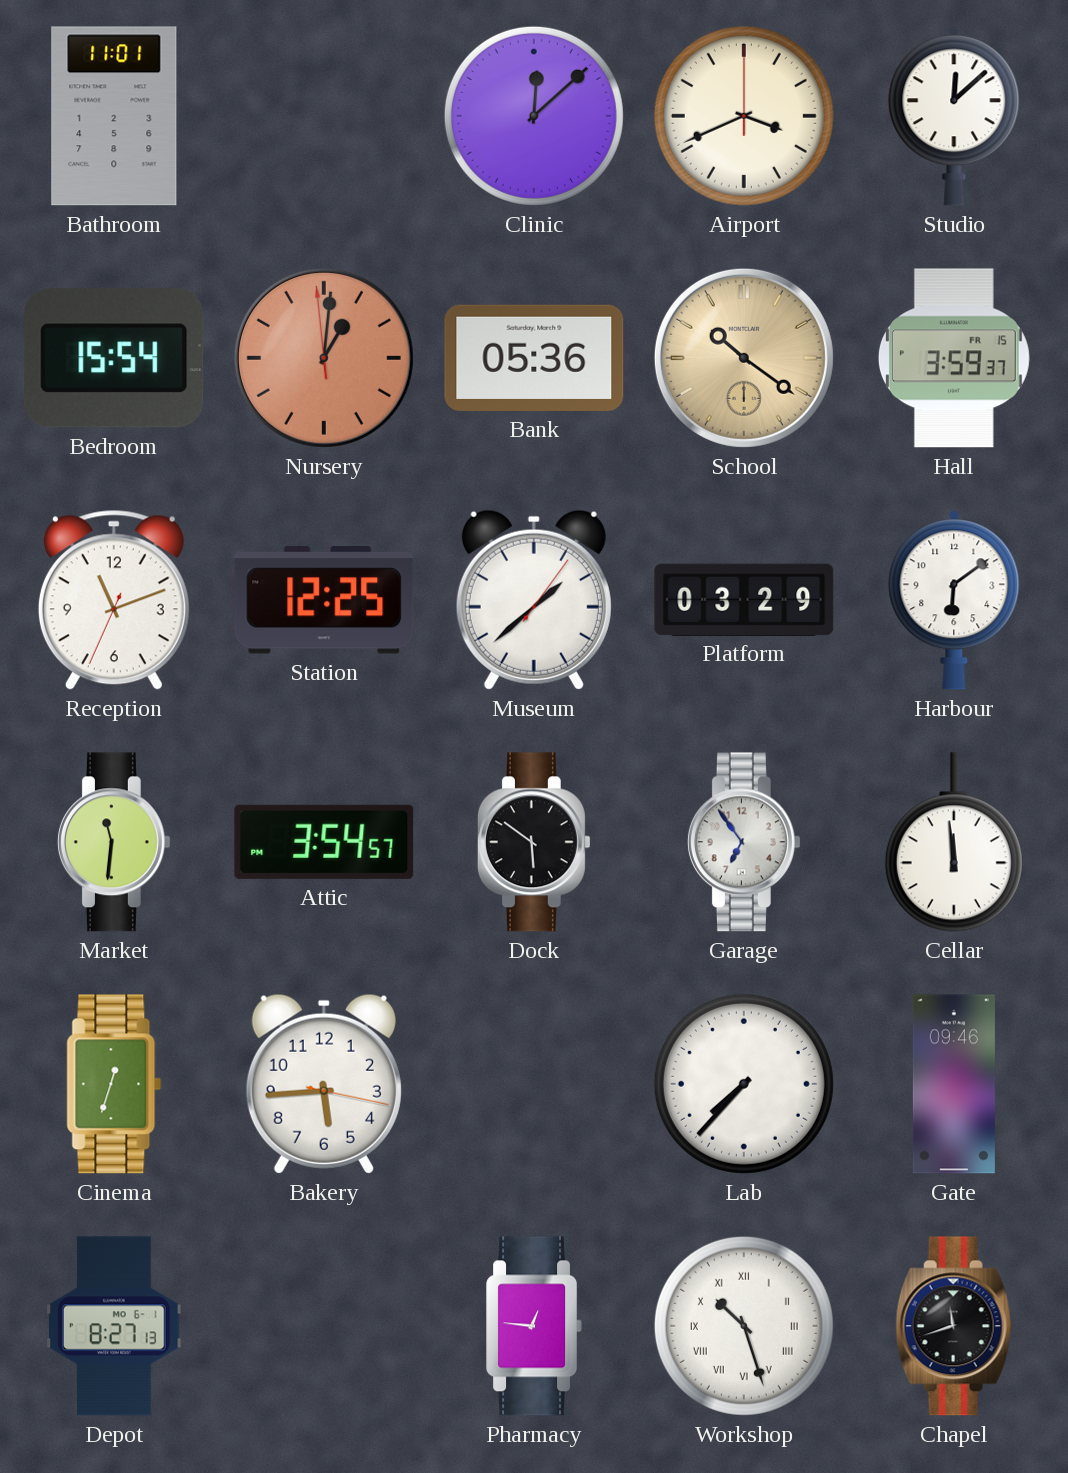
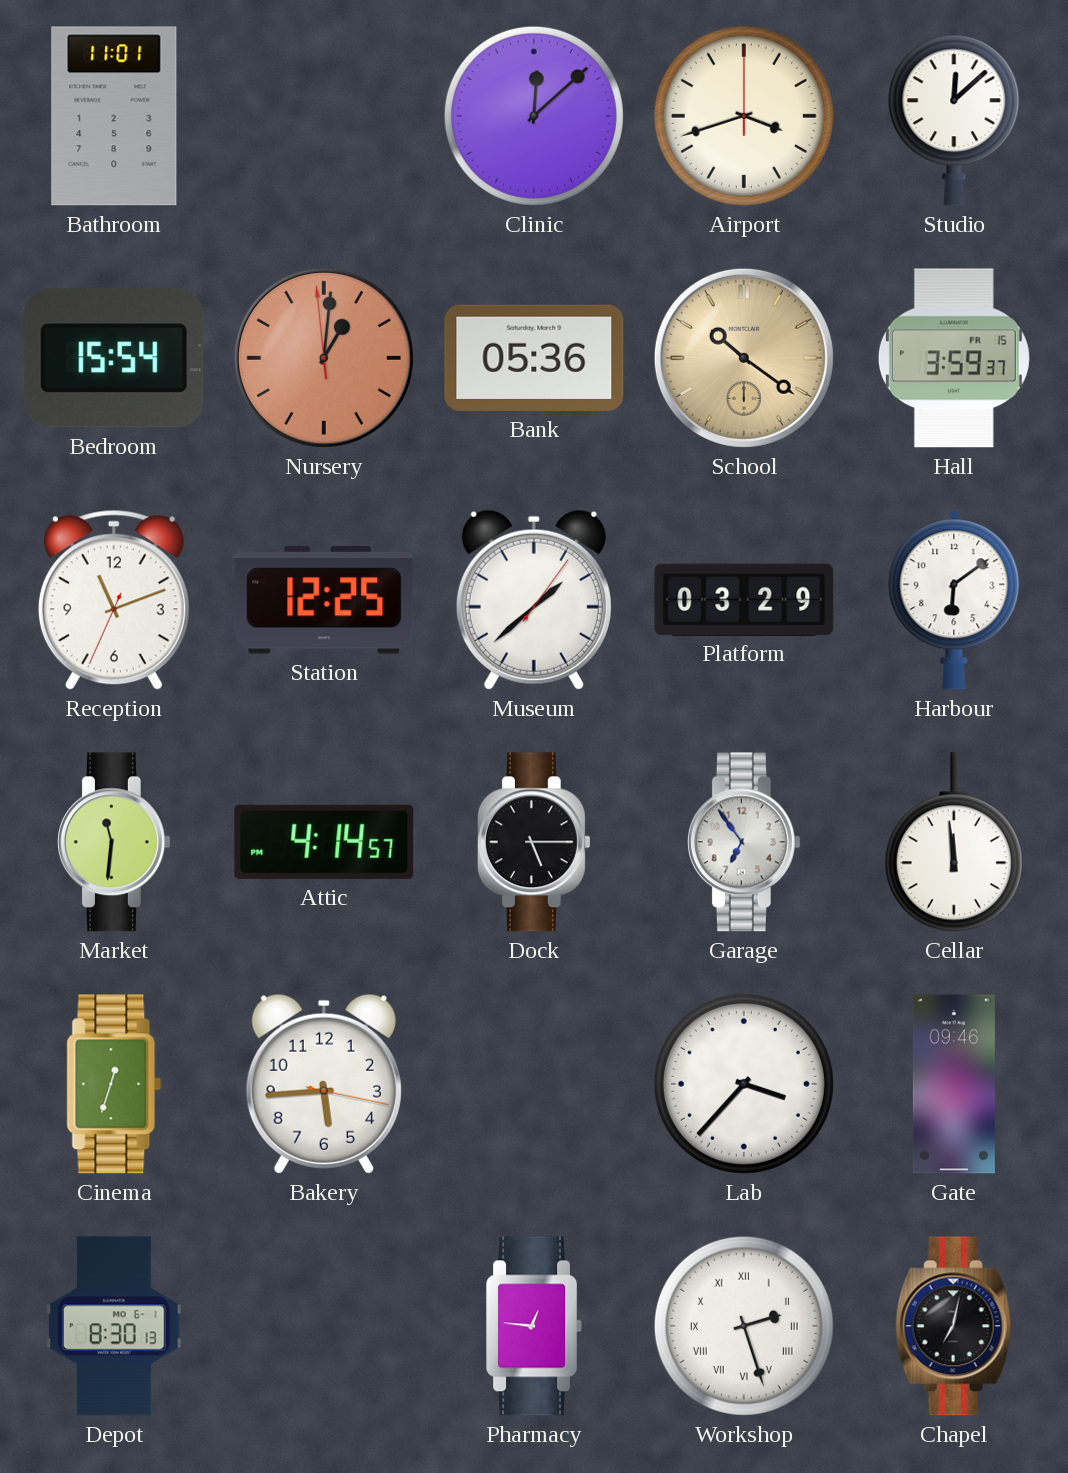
Airport: 3:41 -> 3:42
Attic: 3:54 -> 4:14
Dock: 5:51 -> 5:15
Lab: 7:37 -> 3:37
Depot: 8:27 -> 8:30
Workshop: 10:27 -> 2:27
Chapel: 11:42 -> 7:02
